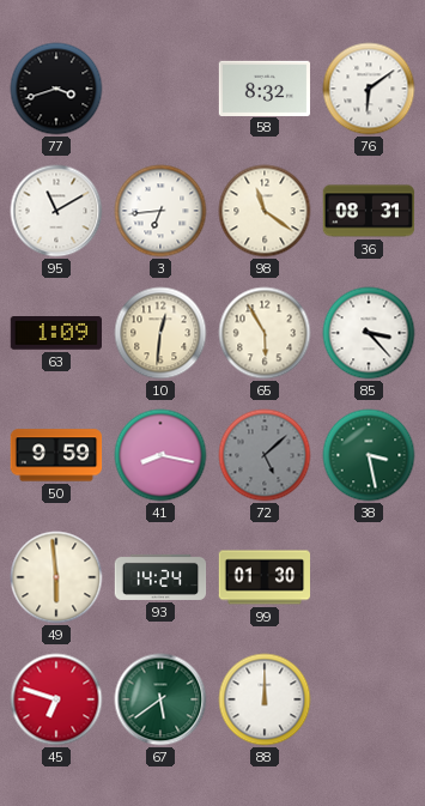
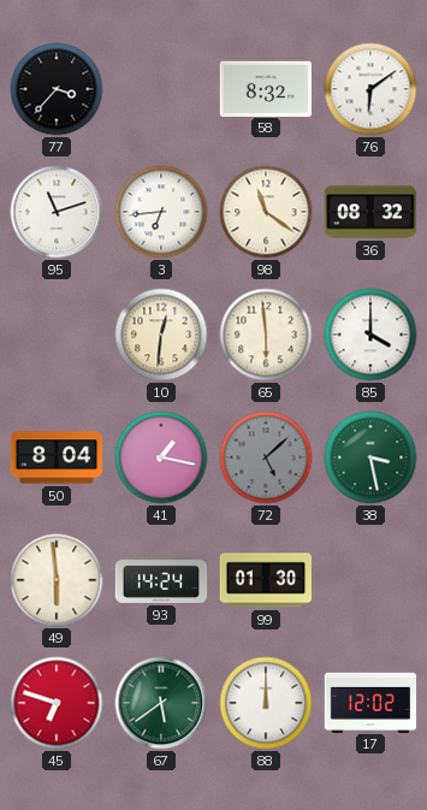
77: 3:42 -> 3:37
95: 11:10 -> 11:12
36: 08:31 -> 08:32
63: 1:09 -> none
65: 5:55 -> 5:59
85: 3:23 -> 4:00
50: 9:59 -> 8:04
41: 8:17 -> 1:17
17: none -> 12:02
